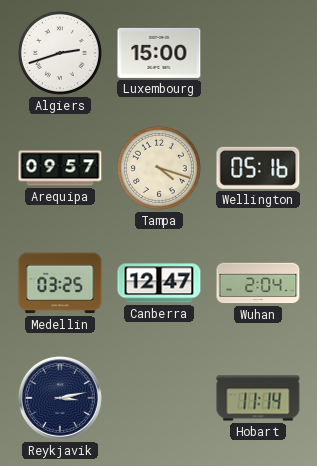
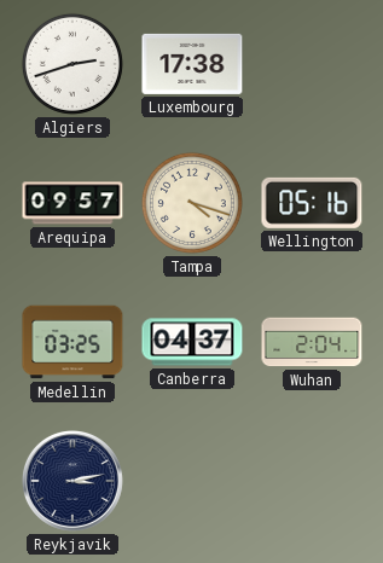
Luxembourg: 15:00 -> 17:38
Canberra: 12:47 -> 04:37
Hobart: 11:14 -> none
